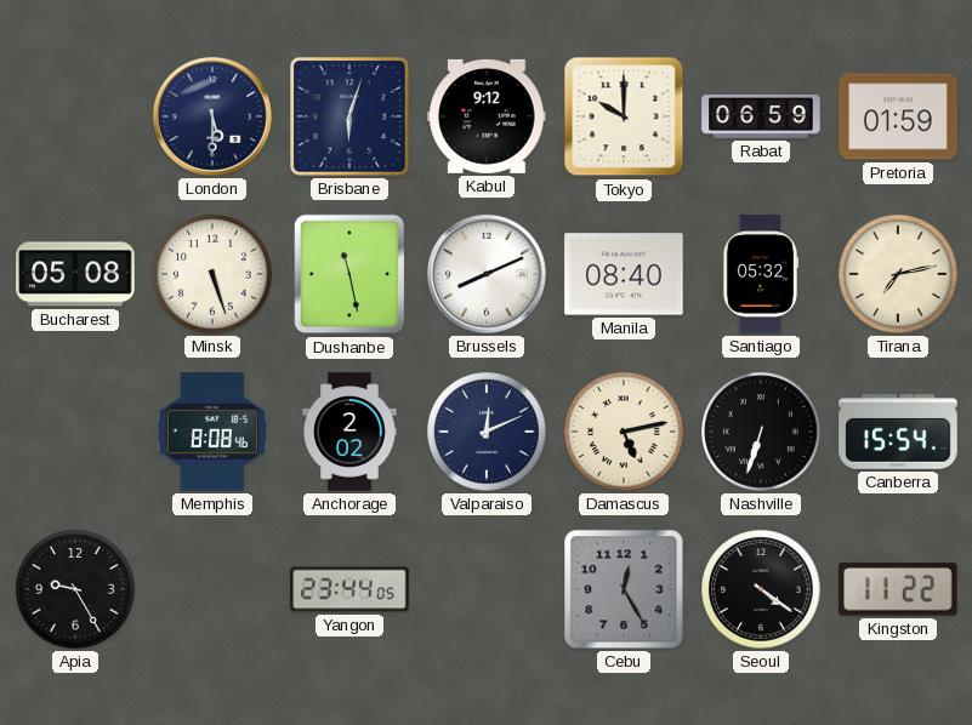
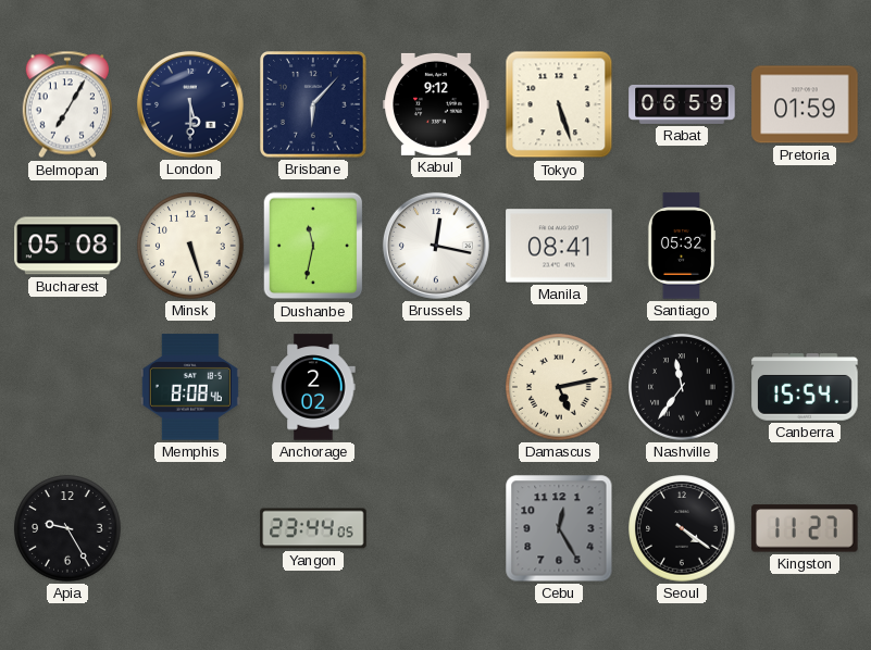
Belmopan: none -> 7:05
Brisbane: 6:03 -> 6:07
Tokyo: 10:00 -> 5:27
Dushanbe: 11:28 -> 11:32
Brussels: 8:11 -> 12:17
Manila: 08:40 -> 08:41
Tirana: 7:13 -> none
Valparaiso: 12:11 -> none
Nashville: 6:33 -> 11:36
Kingston: 11:22 -> 11:27
